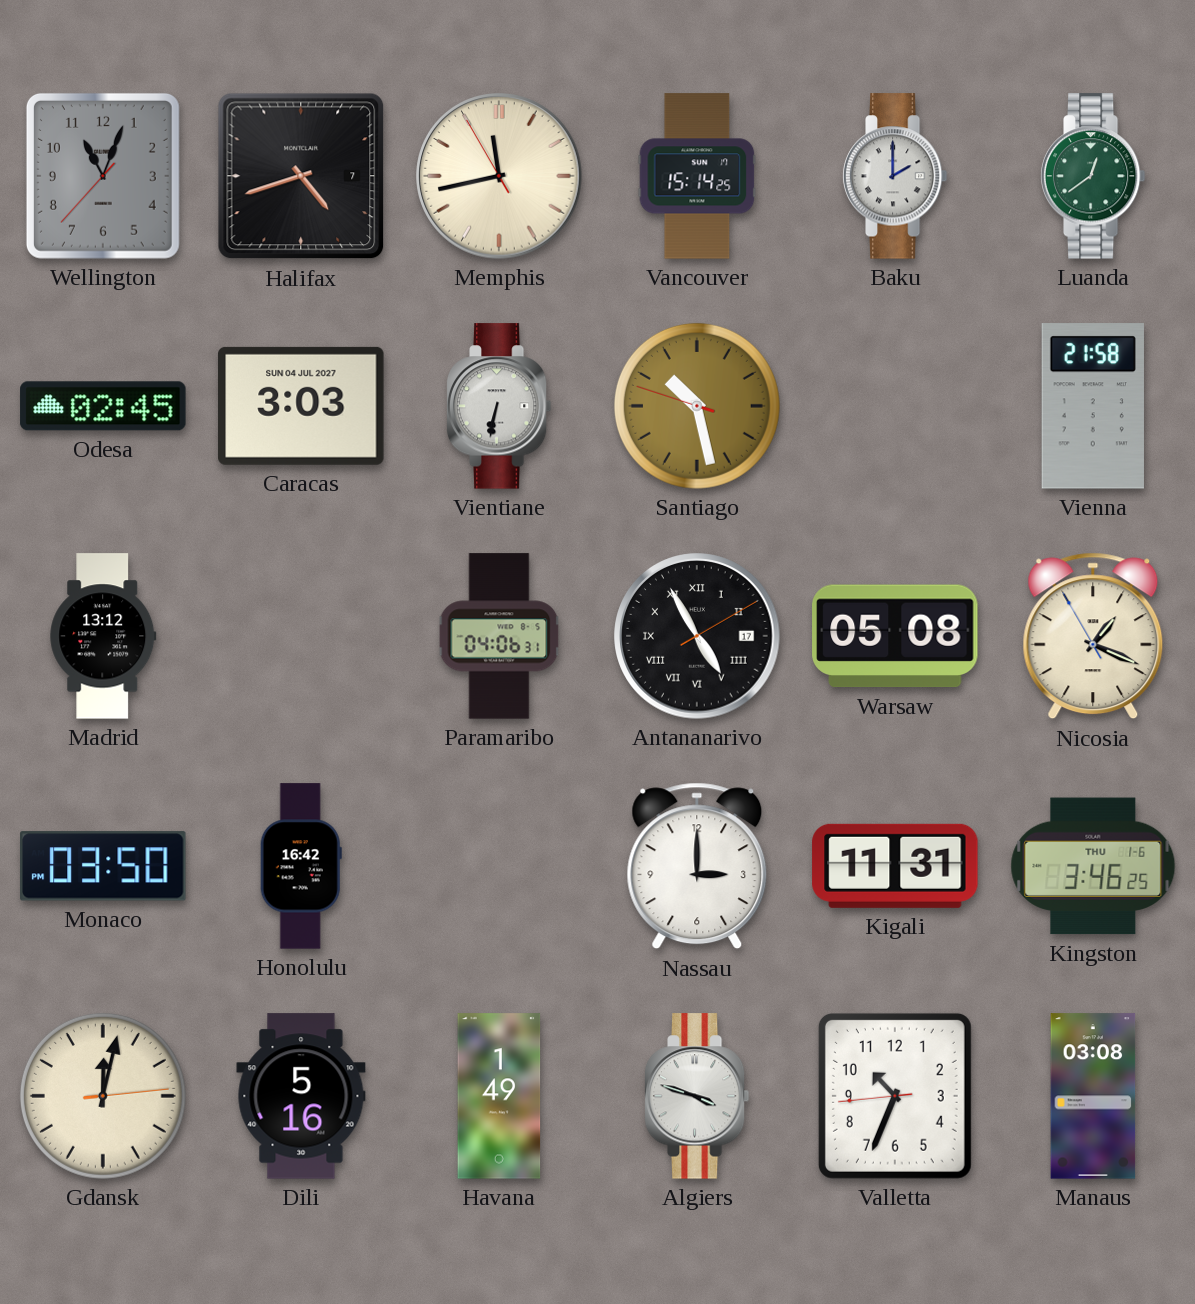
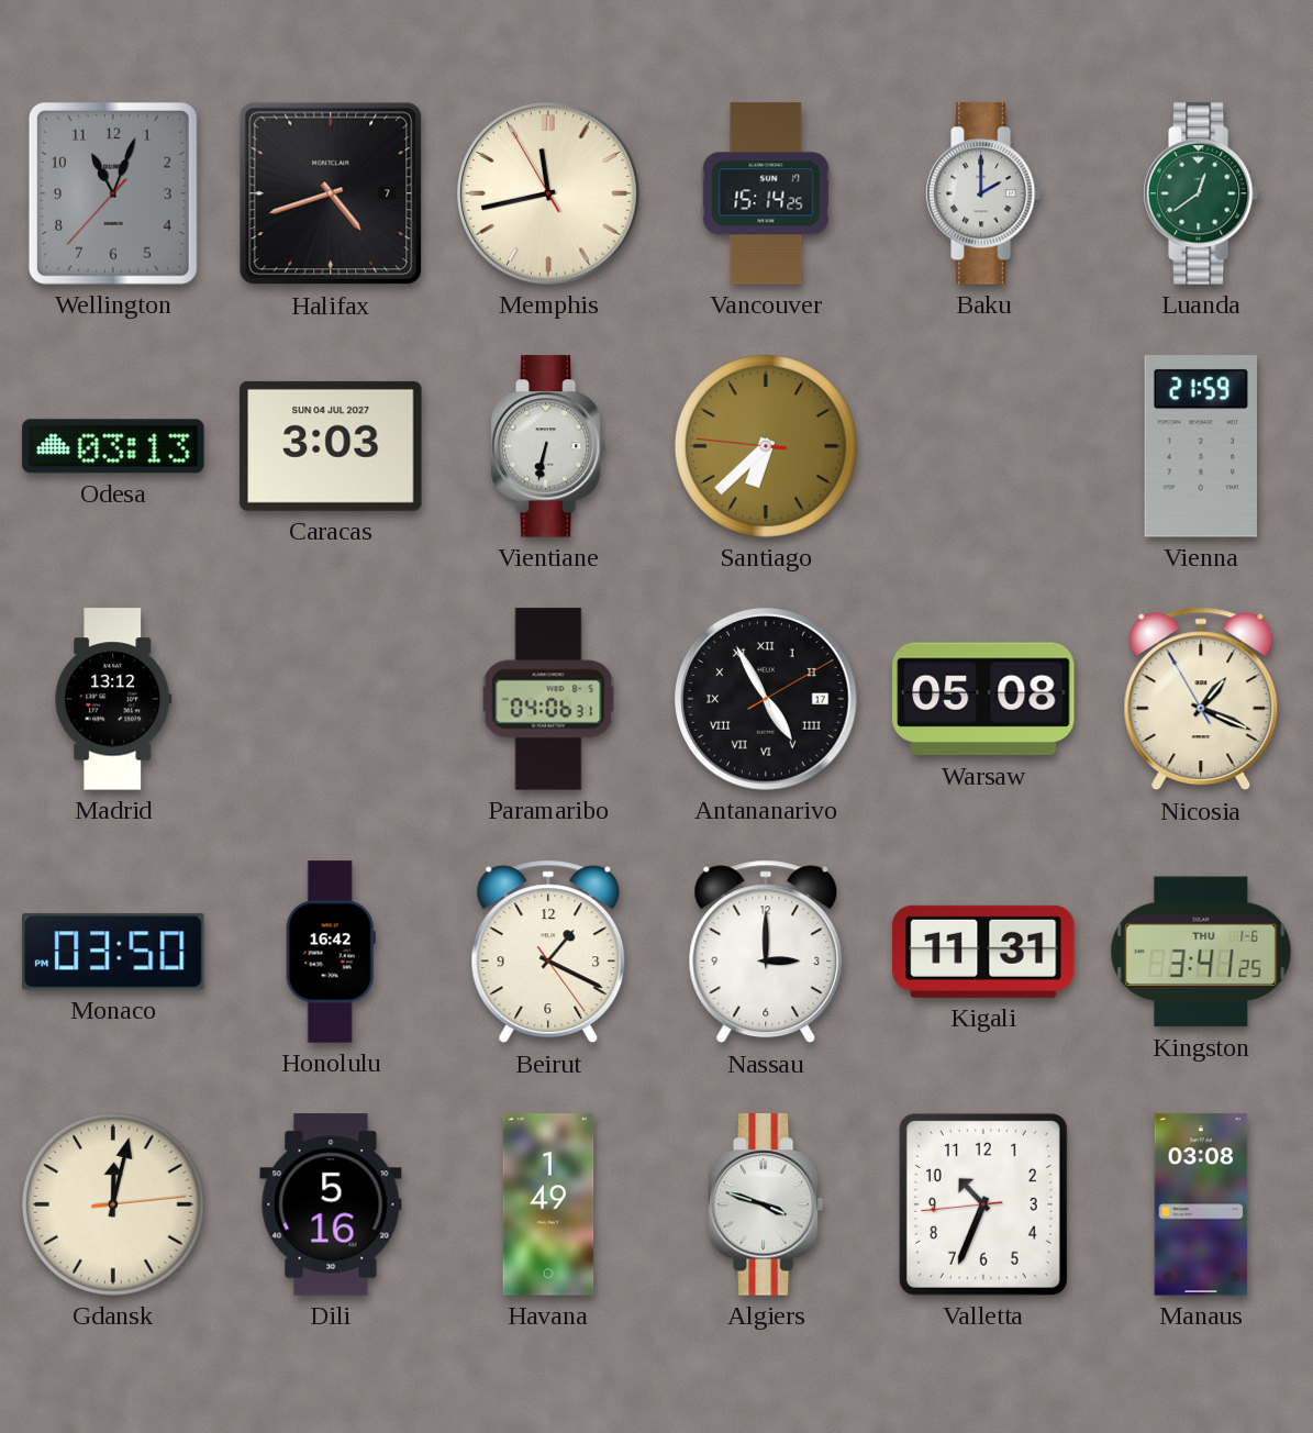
Odesa: 02:45 -> 03:13
Santiago: 10:27 -> 6:37
Vienna: 21:58 -> 21:59
Beirut: none -> 1:19
Kingston: 3:46 -> 3:41
